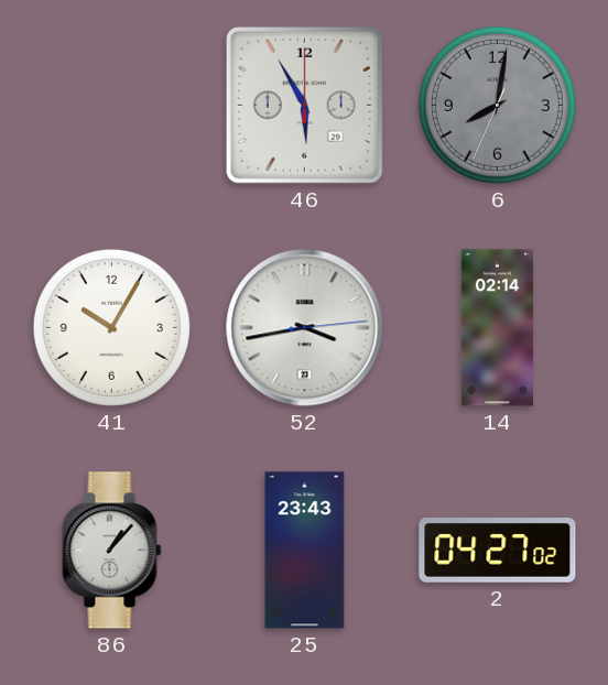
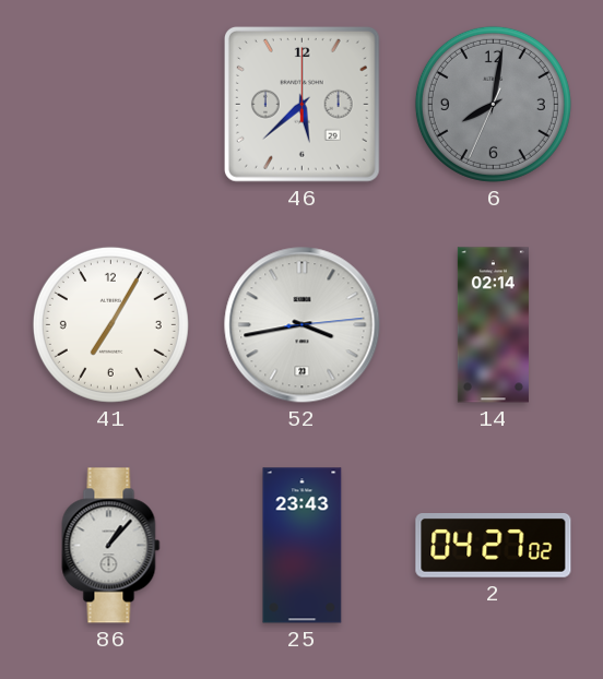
46: 5:55 -> 5:38
41: 10:05 -> 7:05
